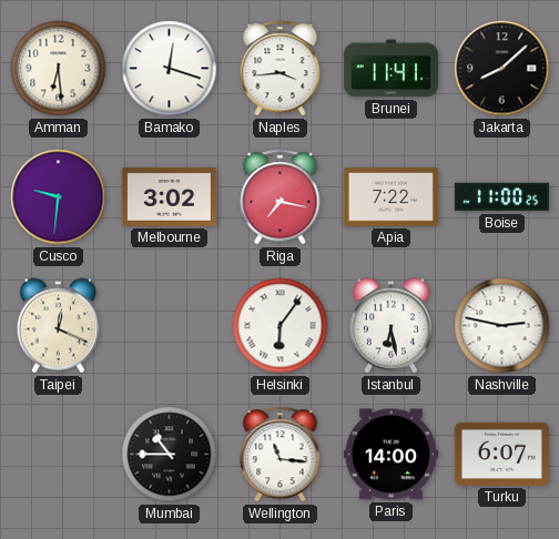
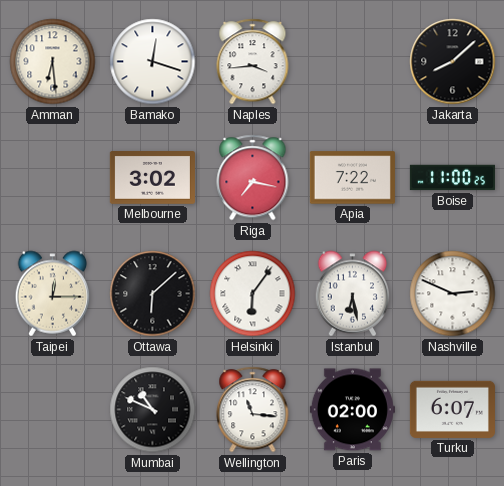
Brunei: 11:41 -> none
Cusco: 9:31 -> none
Taipei: 12:19 -> 12:15
Ottawa: none -> 6:08
Nashville: 2:47 -> 2:49
Mumbai: 10:45 -> 10:49
Paris: 14:00 -> 02:00
